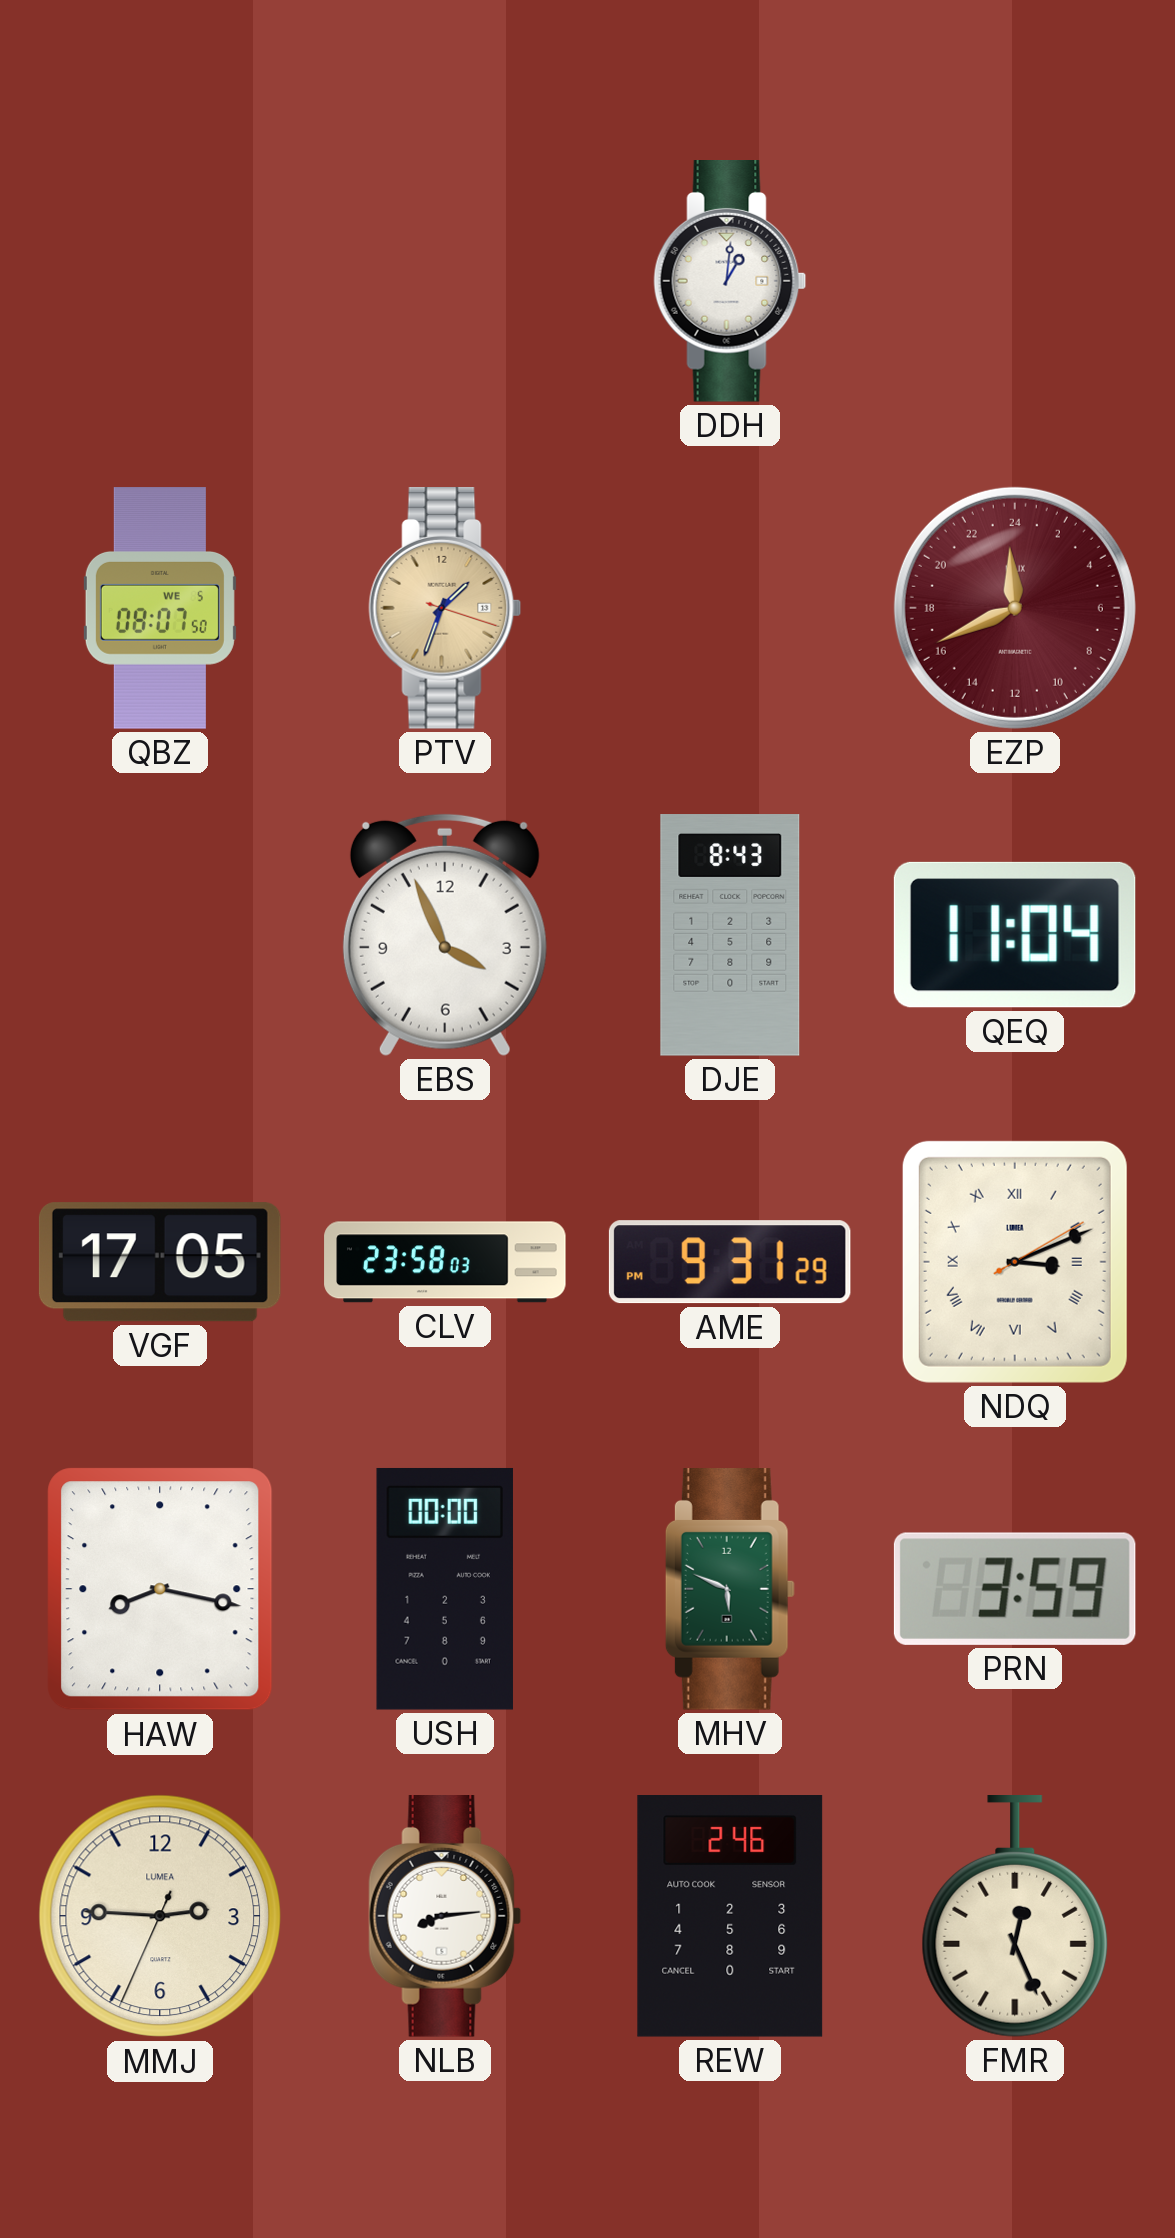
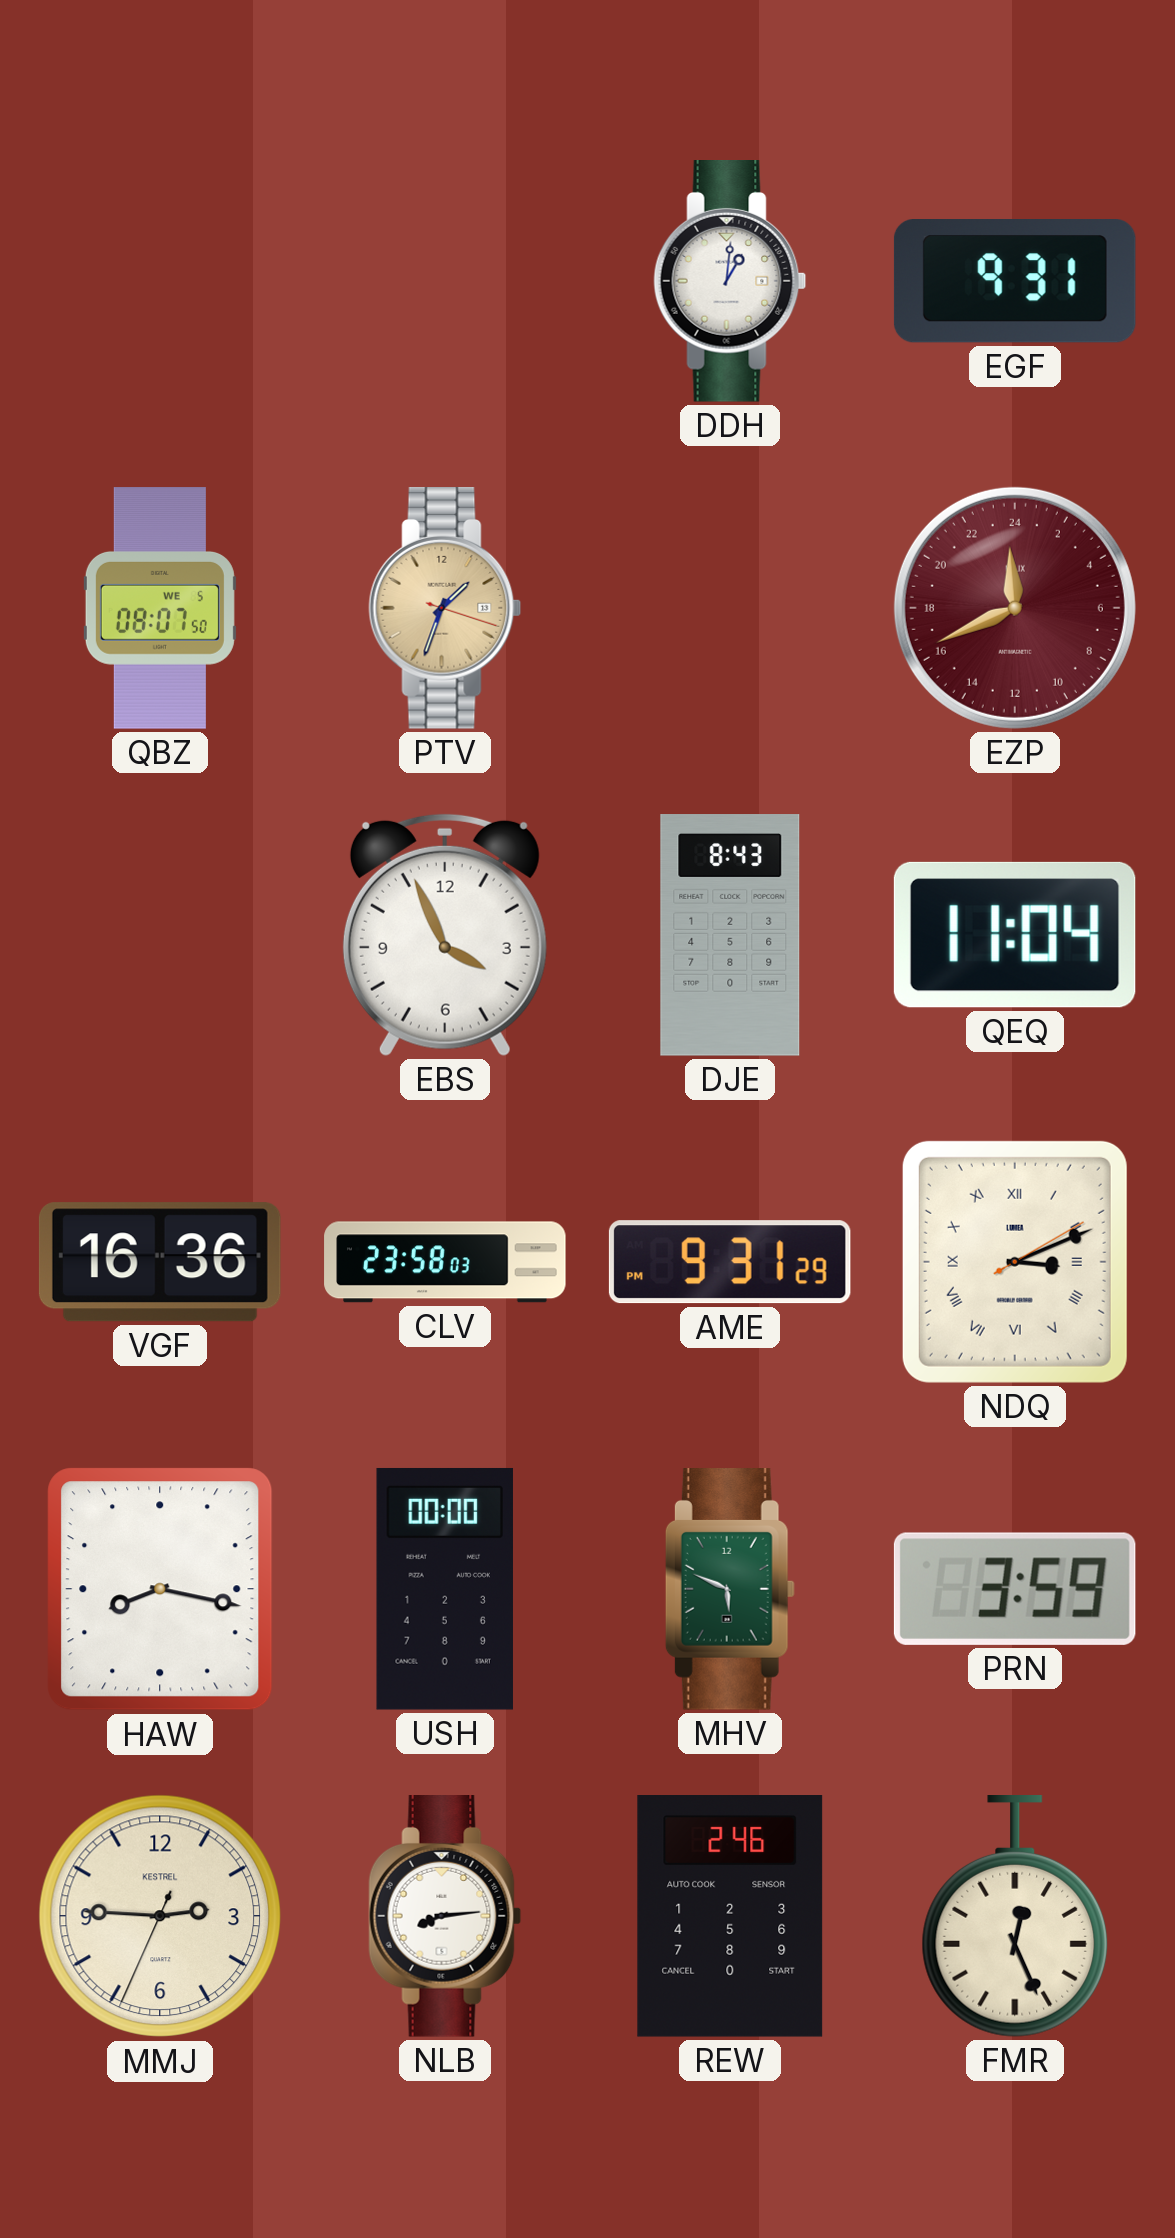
EGF: none -> 9:31
VGF: 17:05 -> 16:36
MMJ brand: LUMEA -> KESTREL
